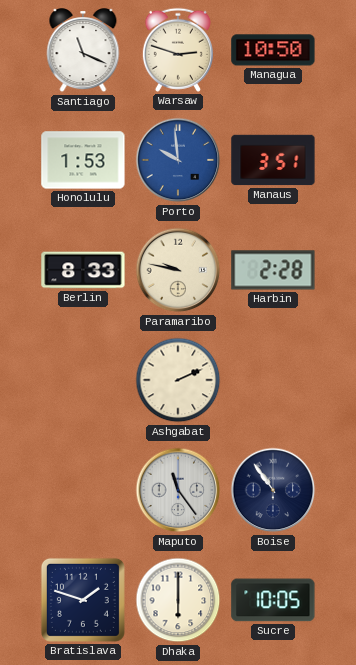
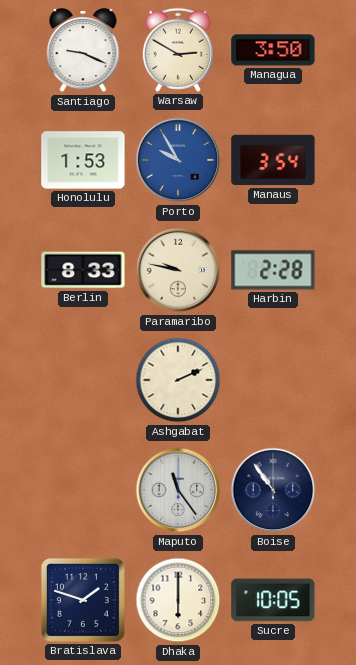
Santiago: 11:19 -> 9:19
Warsaw: 2:48 -> 2:50
Managua: 10:50 -> 3:50
Porto: 9:59 -> 9:55
Manaus: 3:51 -> 3:54
